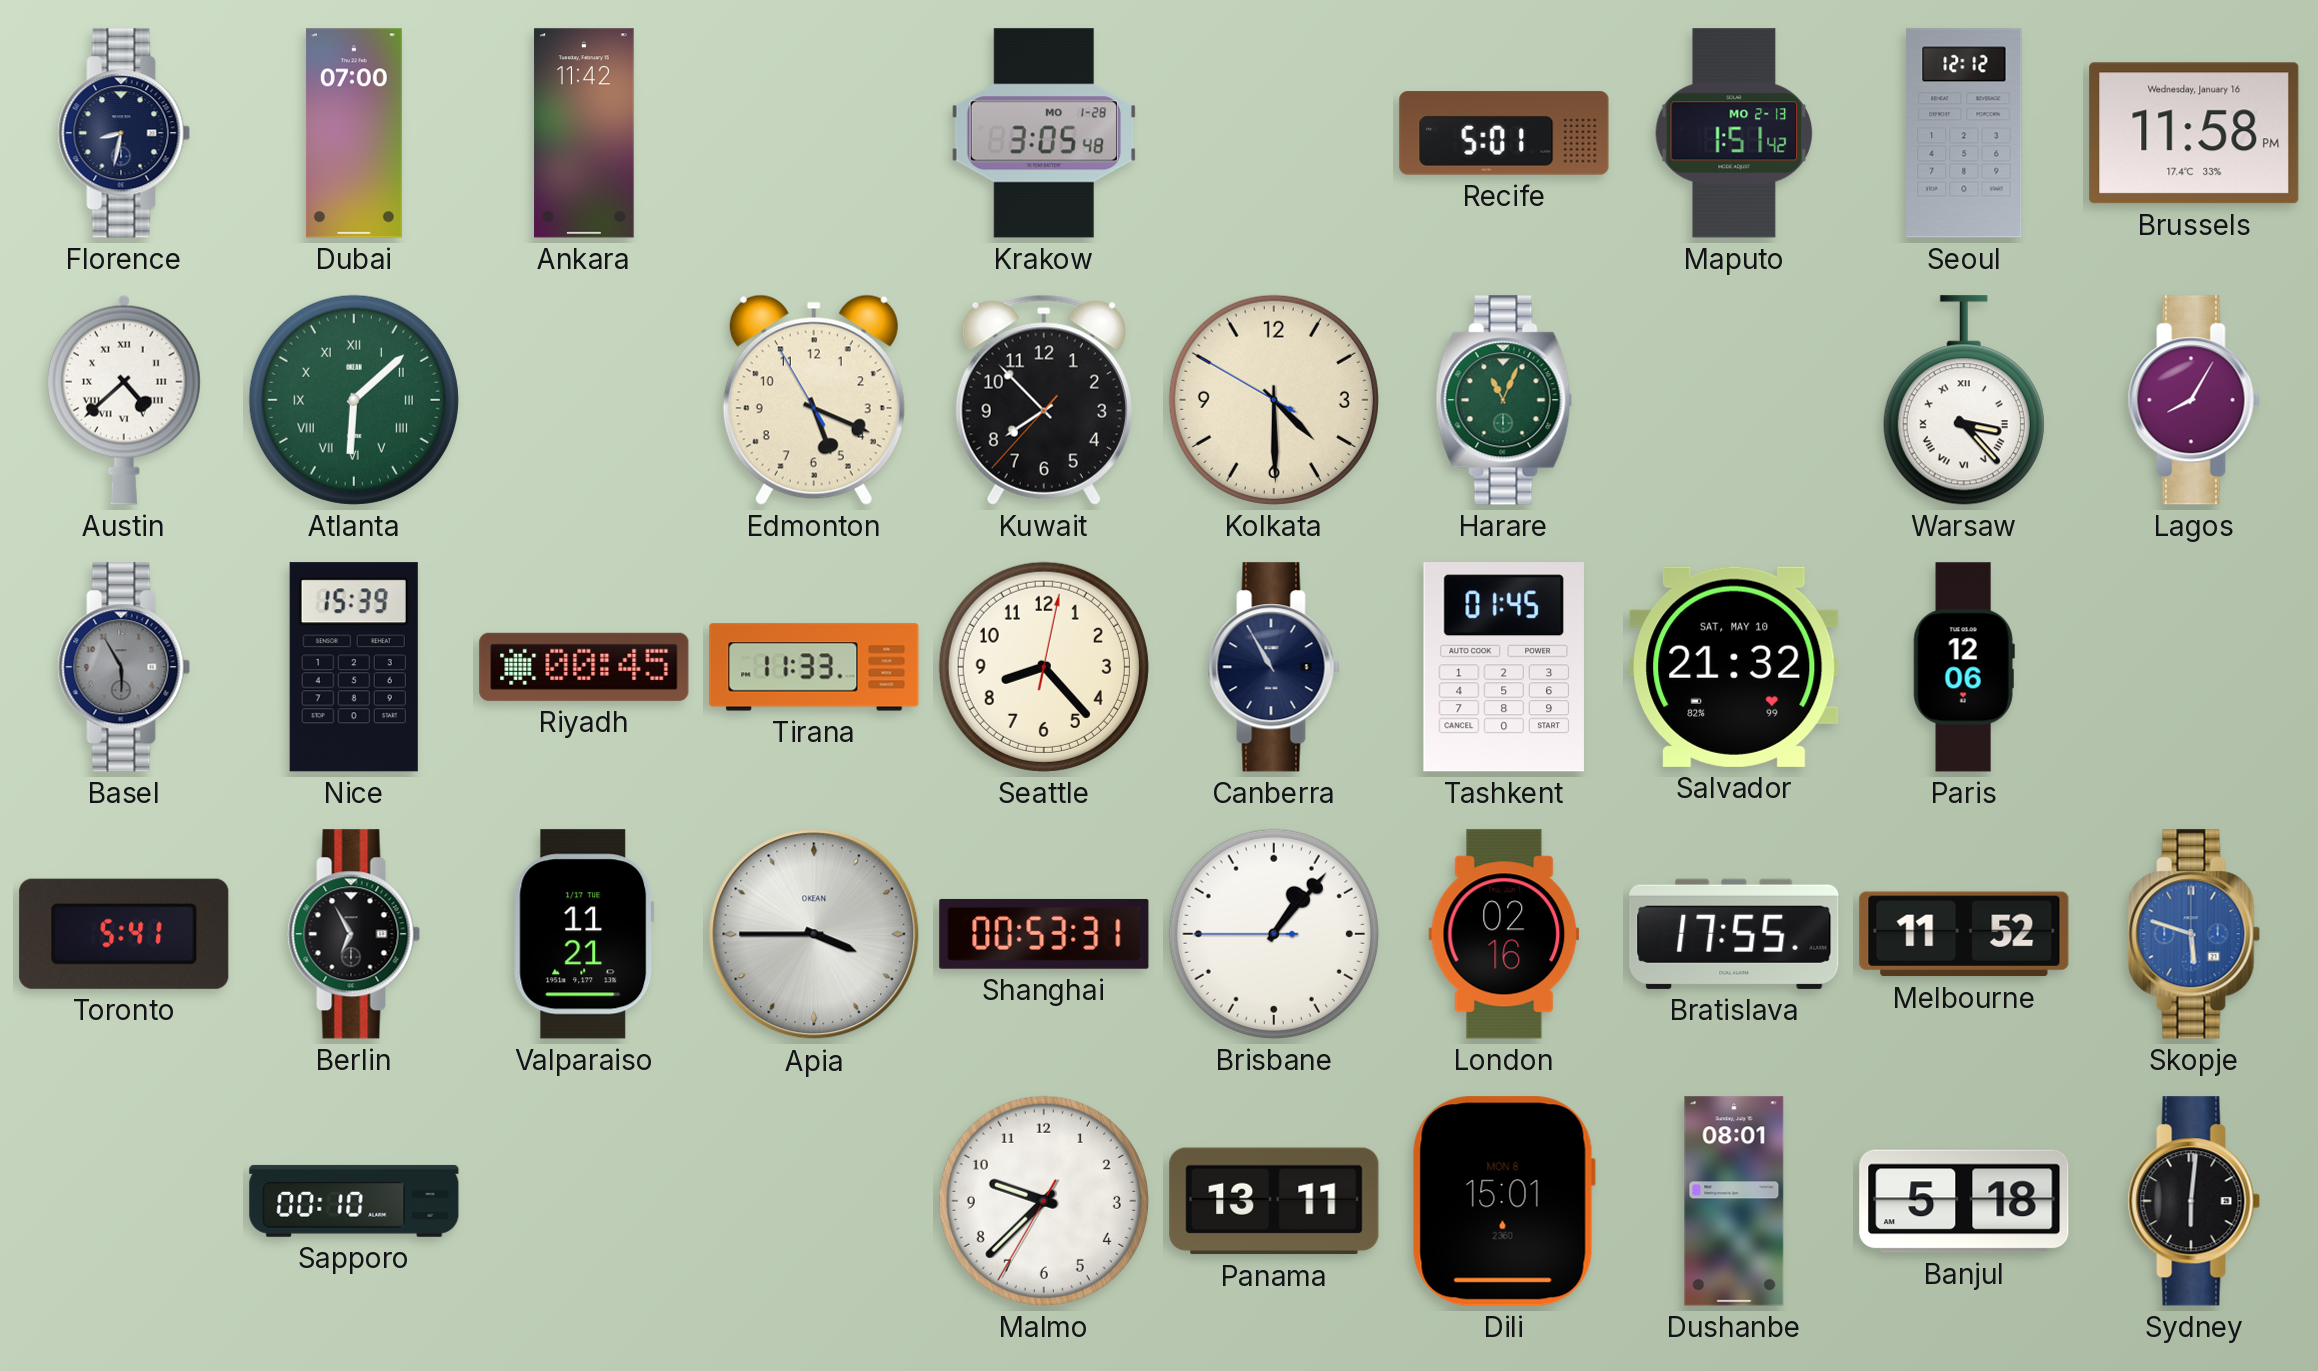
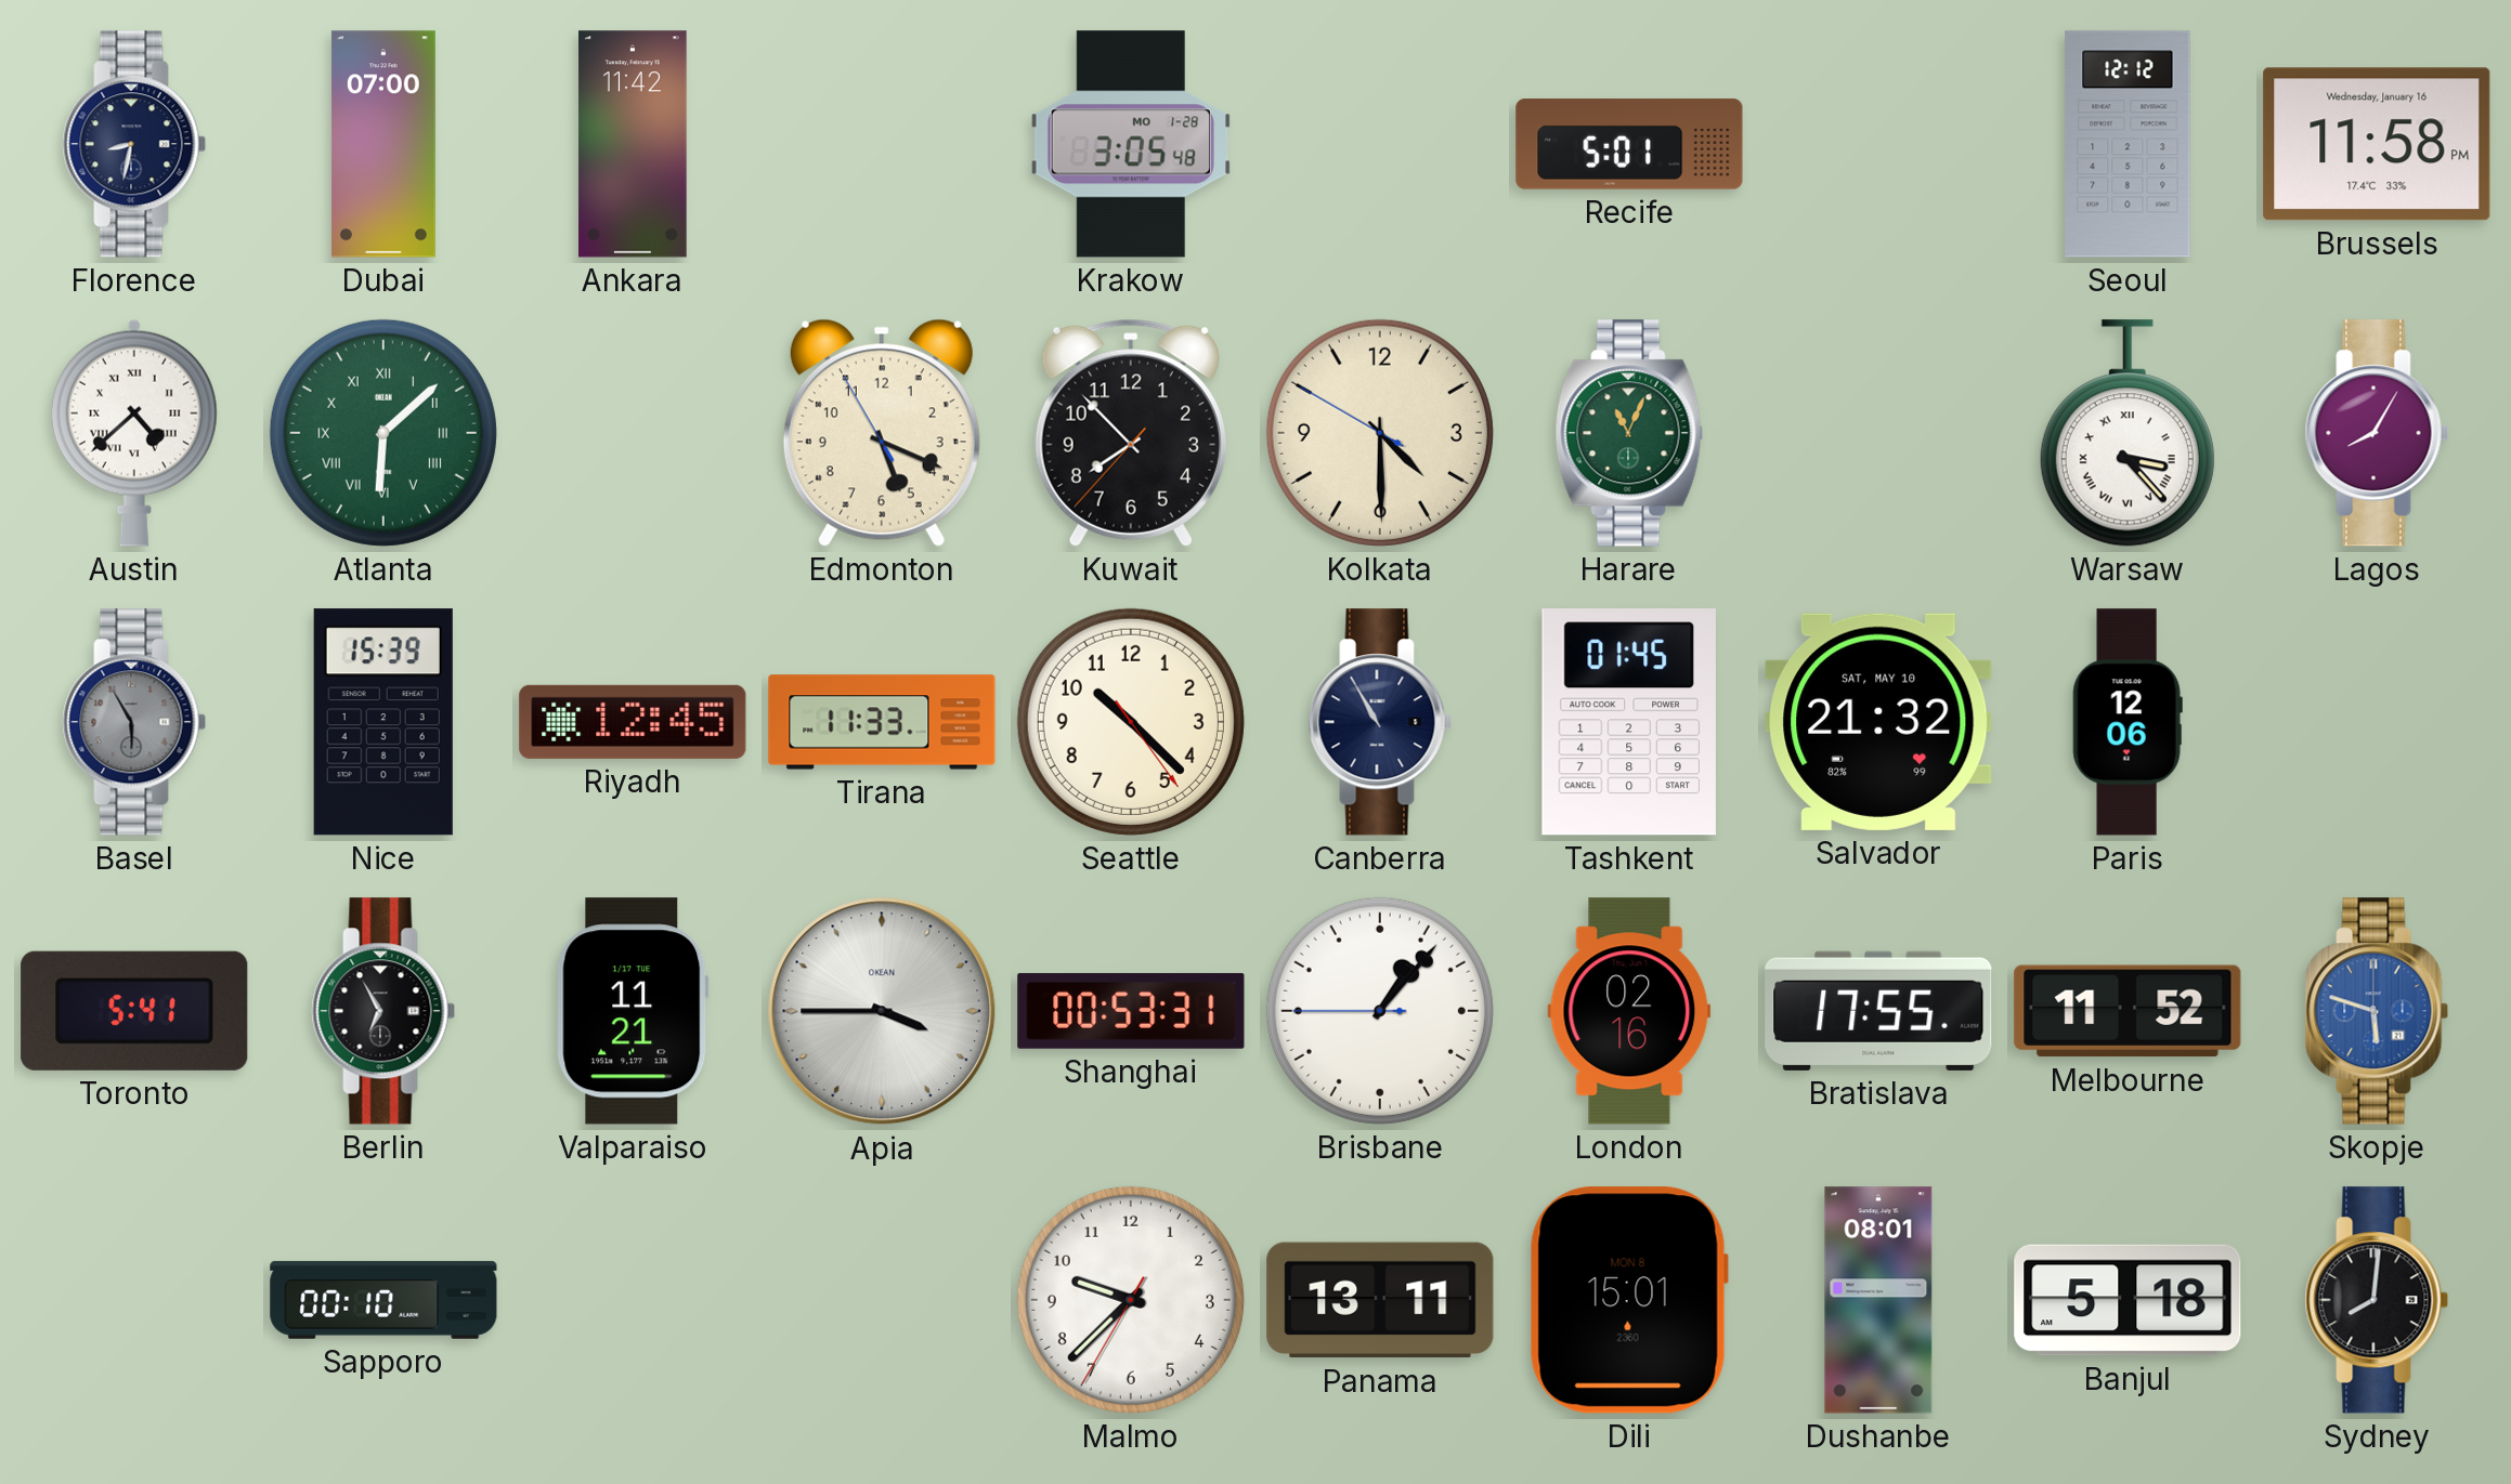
Maputo: 1:51 -> none
Riyadh: 00:45 -> 12:45
Seattle: 8:23 -> 10:22
Sydney: 6:01 -> 8:01
